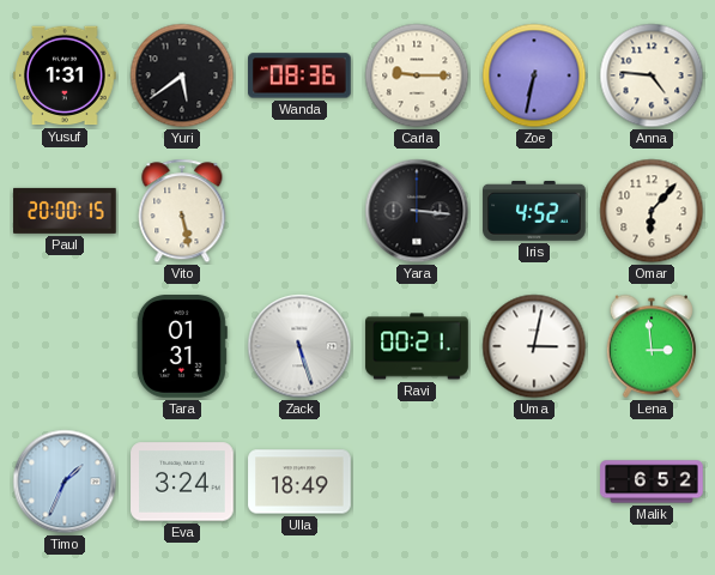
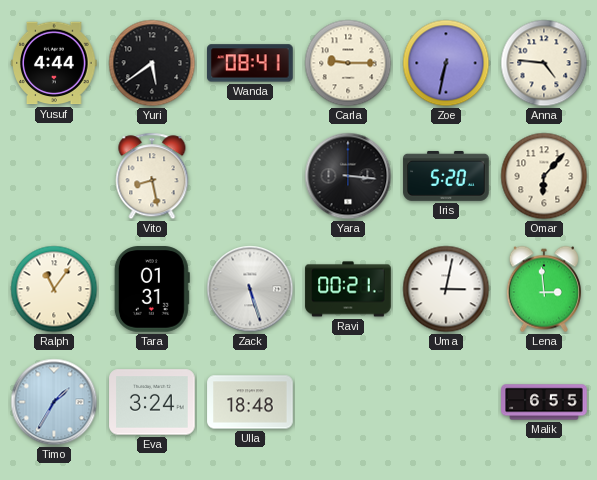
Yusuf: 1:31 -> 4:44
Wanda: 08:36 -> 08:41
Paul: 20:00 -> none
Vito: 5:28 -> 8:28
Iris: 4:52 -> 5:20
Ralph: none -> 11:06
Timo: 1:34 -> 1:35
Ulla: 18:49 -> 18:48
Malik: 6:52 -> 6:55
